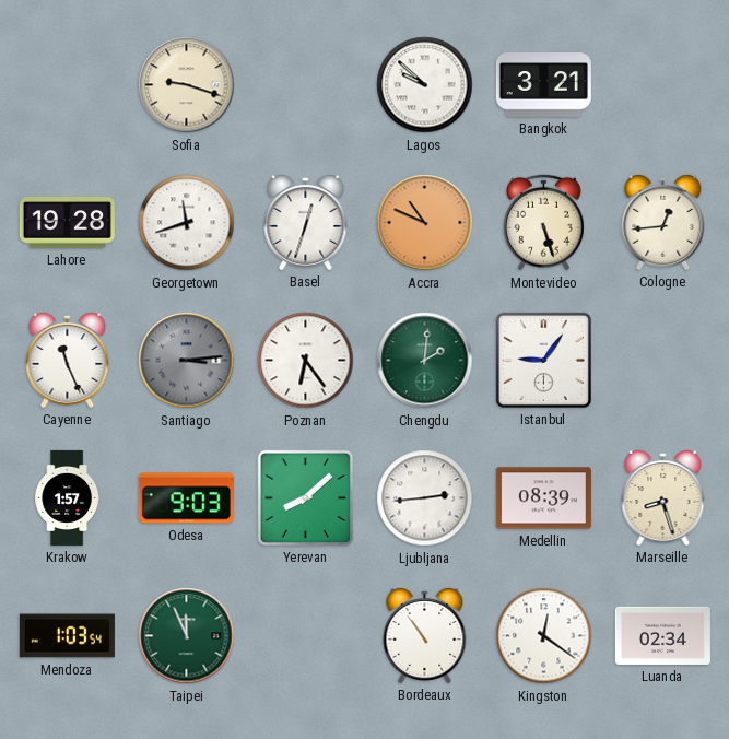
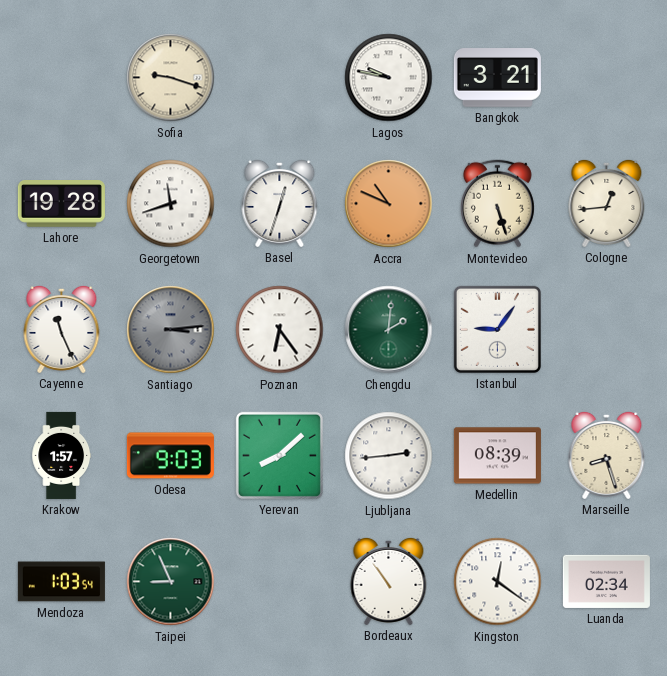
Lagos: 9:52 -> 9:47
Taipei: 11:56 -> 8:56
